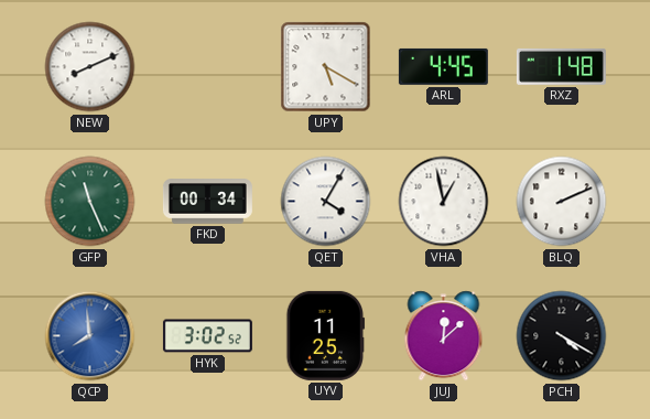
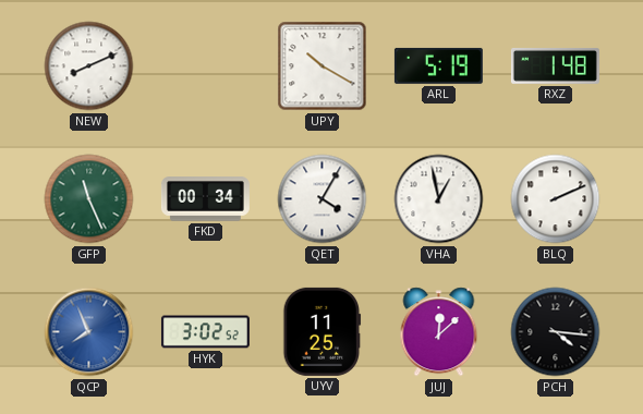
UPY: 5:20 -> 10:20
ARL: 4:45 -> 5:19
QCP: 7:59 -> 7:56
PCH: 4:20 -> 4:16
